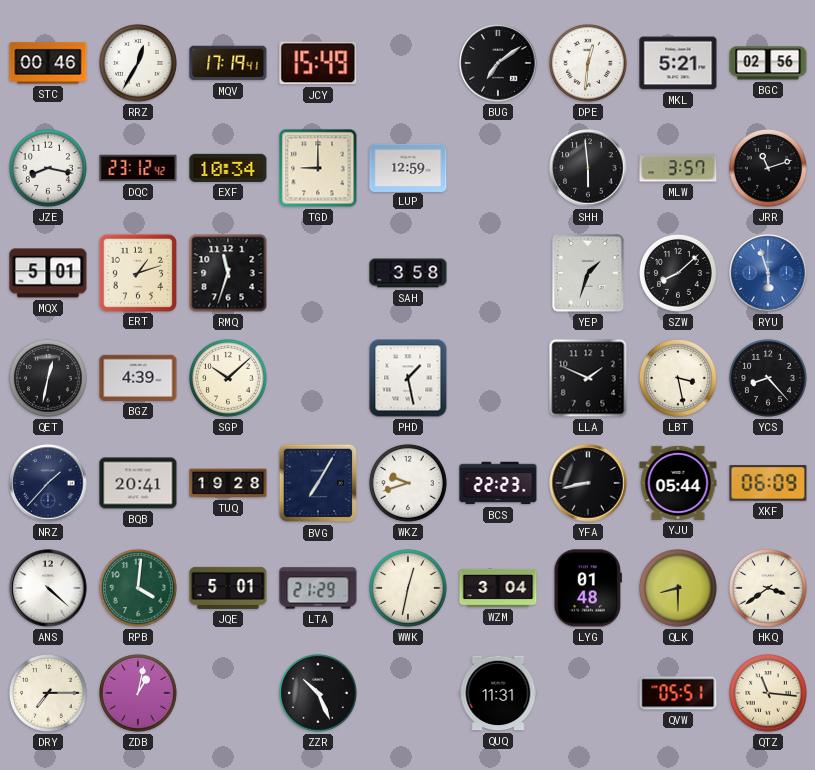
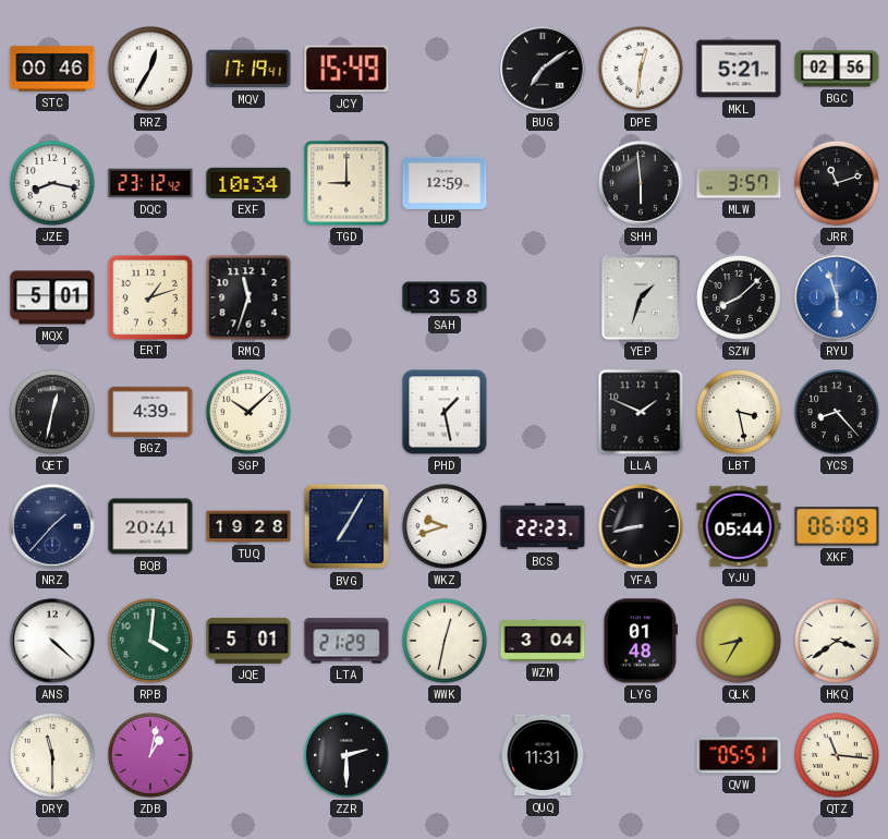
QLK: 8:30 -> 8:35
DRY: 7:15 -> 11:30
ZZR: 10:26 -> 2:30
